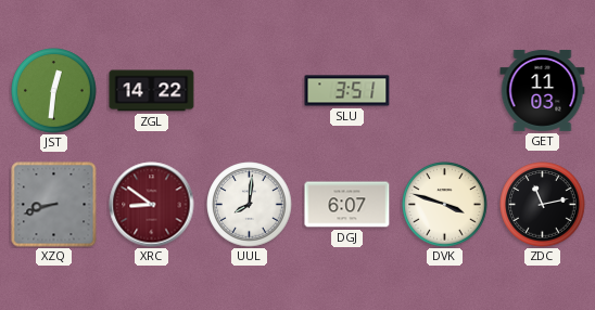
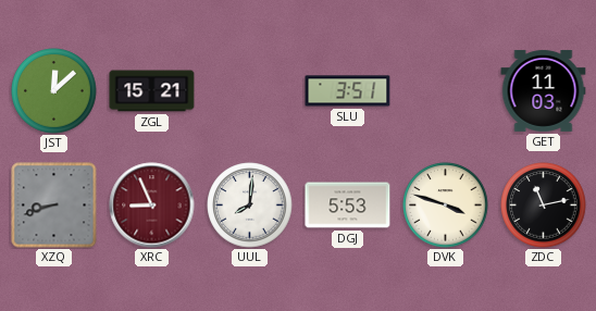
JST: 12:31 -> 12:08
ZGL: 14:22 -> 15:21
XRC: 8:51 -> 8:56
DGJ: 6:07 -> 5:53
